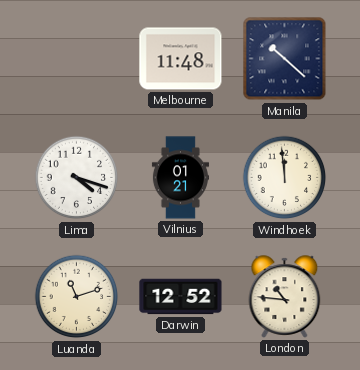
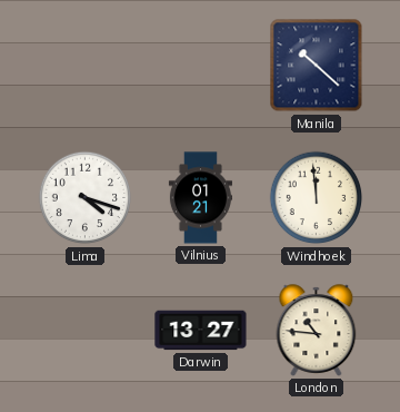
Melbourne: 11:48 -> none
Luanda: 11:12 -> none
Darwin: 12:52 -> 13:27
